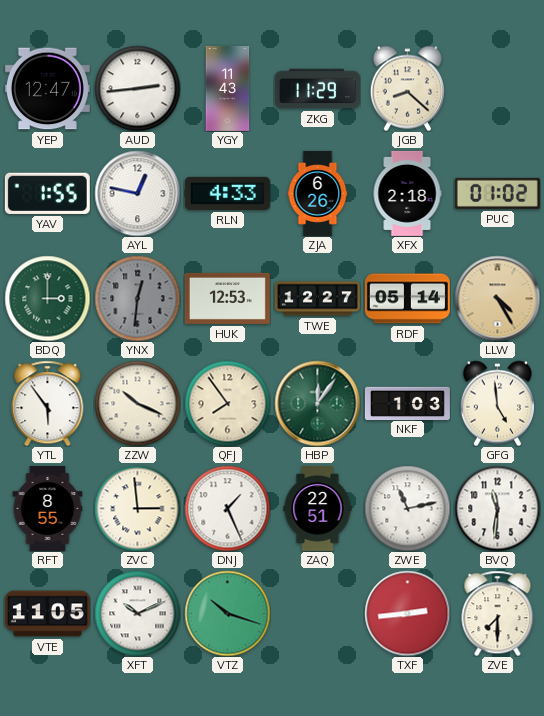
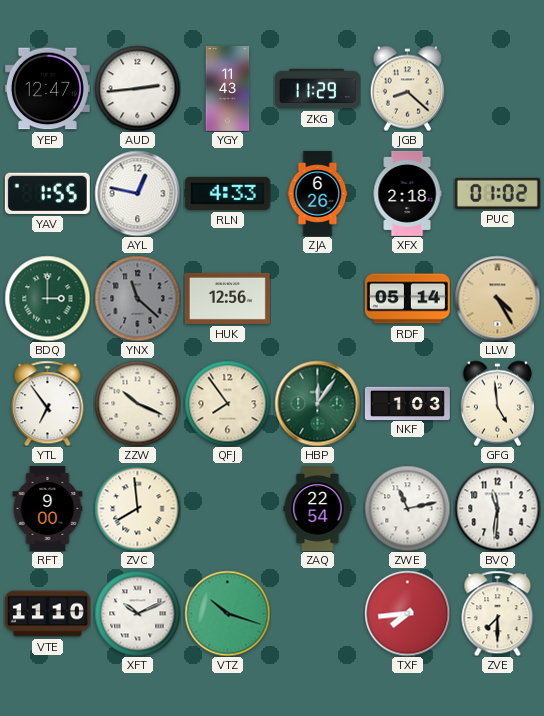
YNX: 12:31 -> 11:22
HUK: 12:53 -> 12:56
TWE: 12:27 -> none
YTL: 5:54 -> 6:54
RFT: 8:55 -> 9:00
ZVC: 2:59 -> 7:59
DNJ: 1:26 -> none
ZAQ: 22:51 -> 22:54
VTE: 11:05 -> 11:10
TXF: 2:44 -> 7:44
